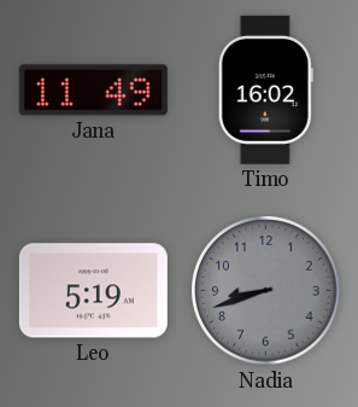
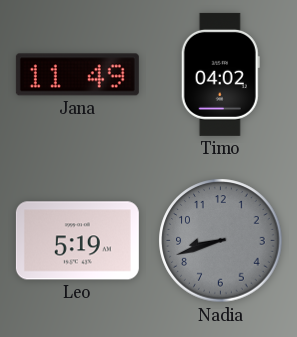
Timo: 16:02 -> 04:02
